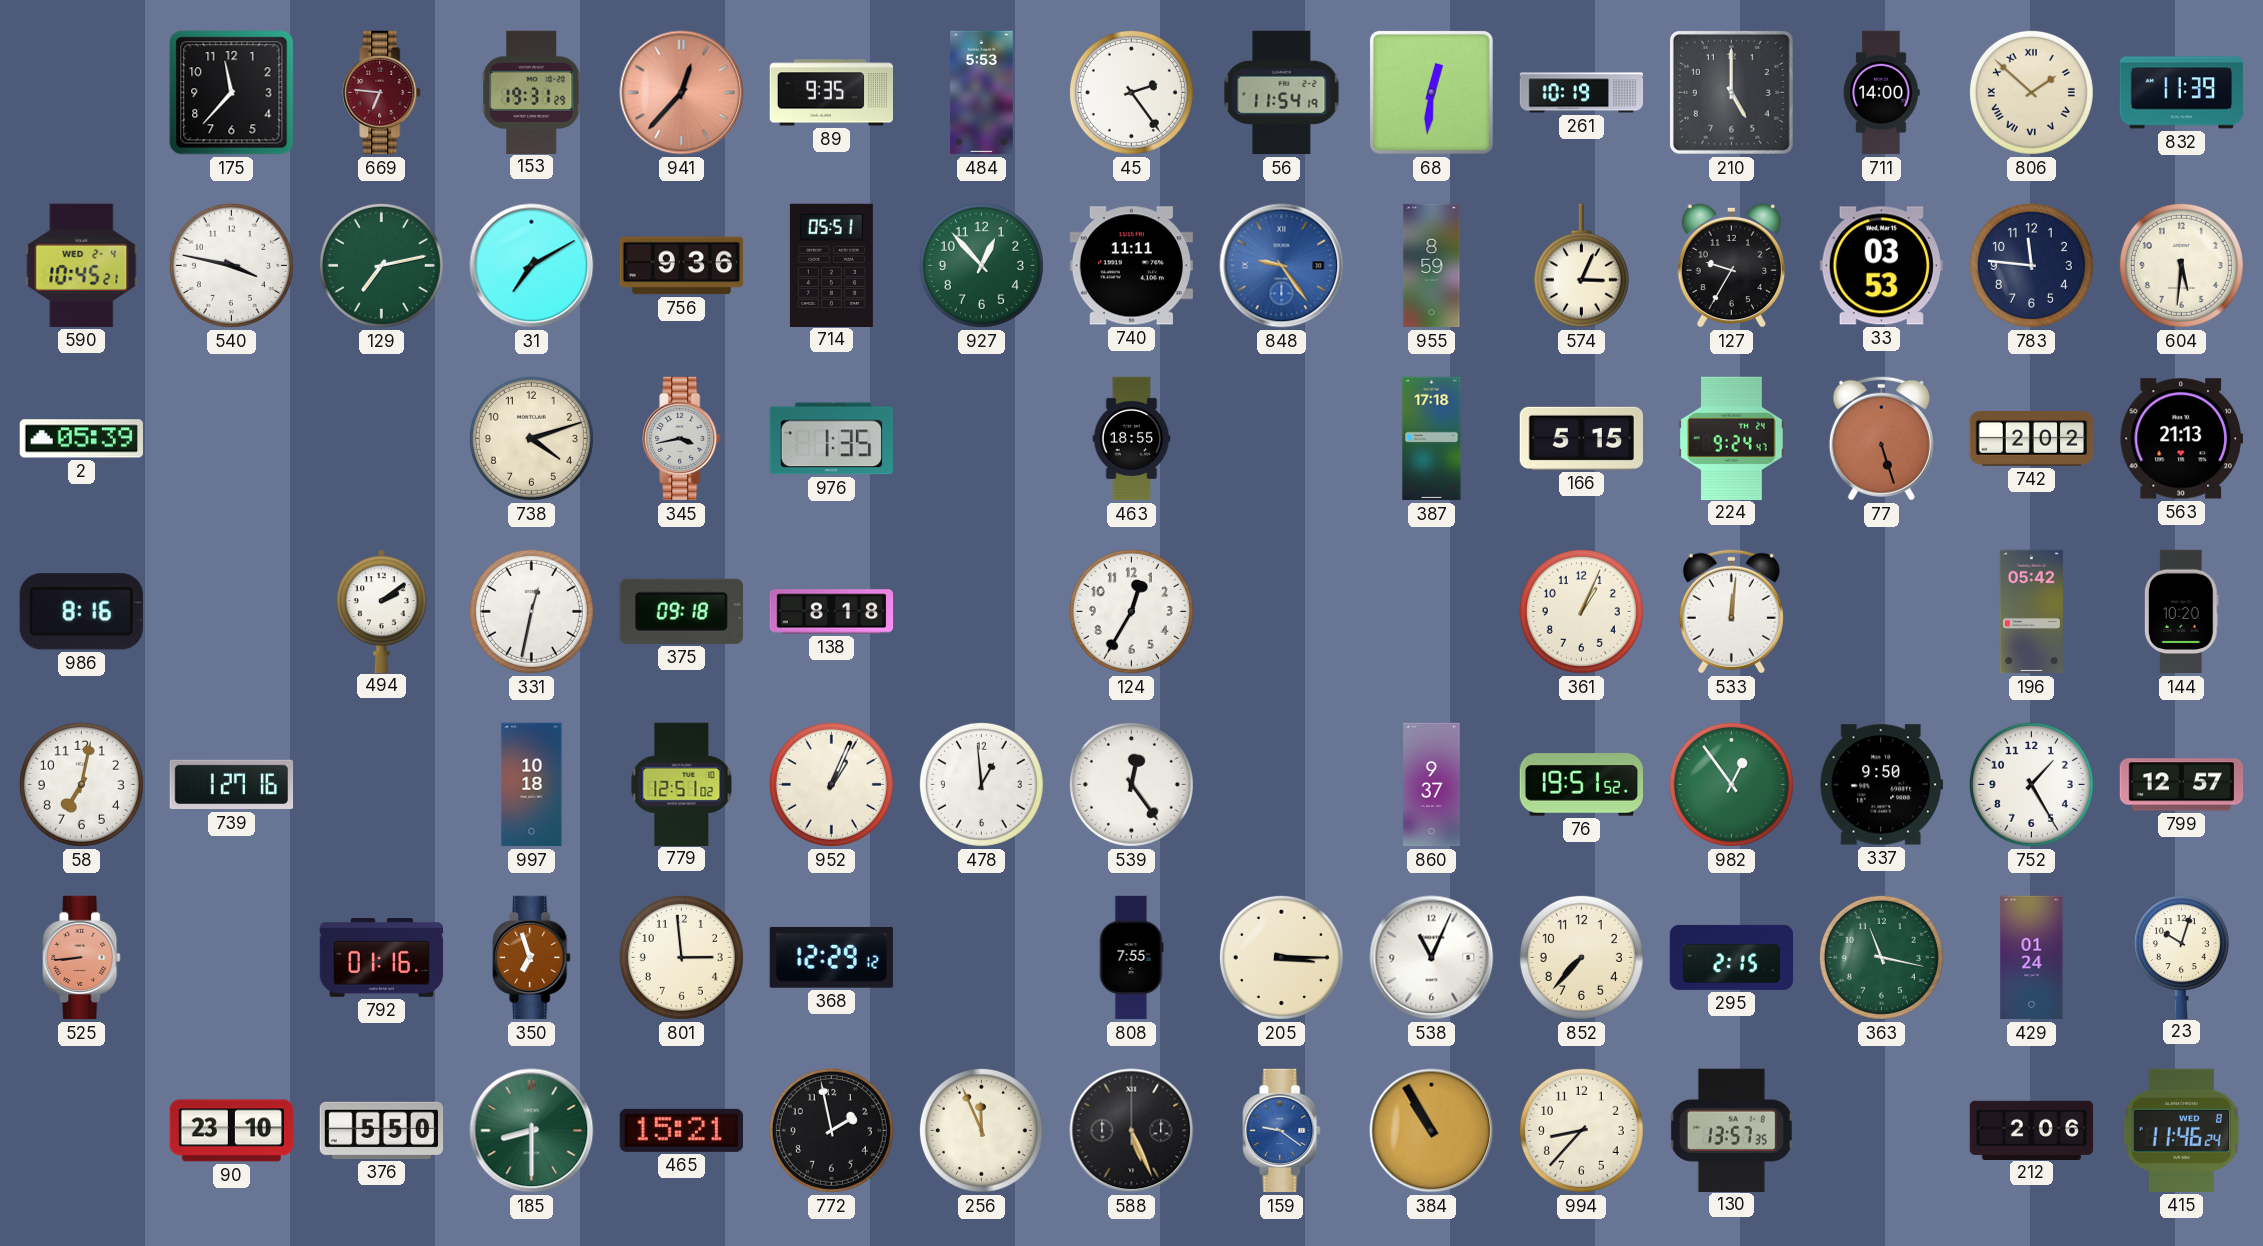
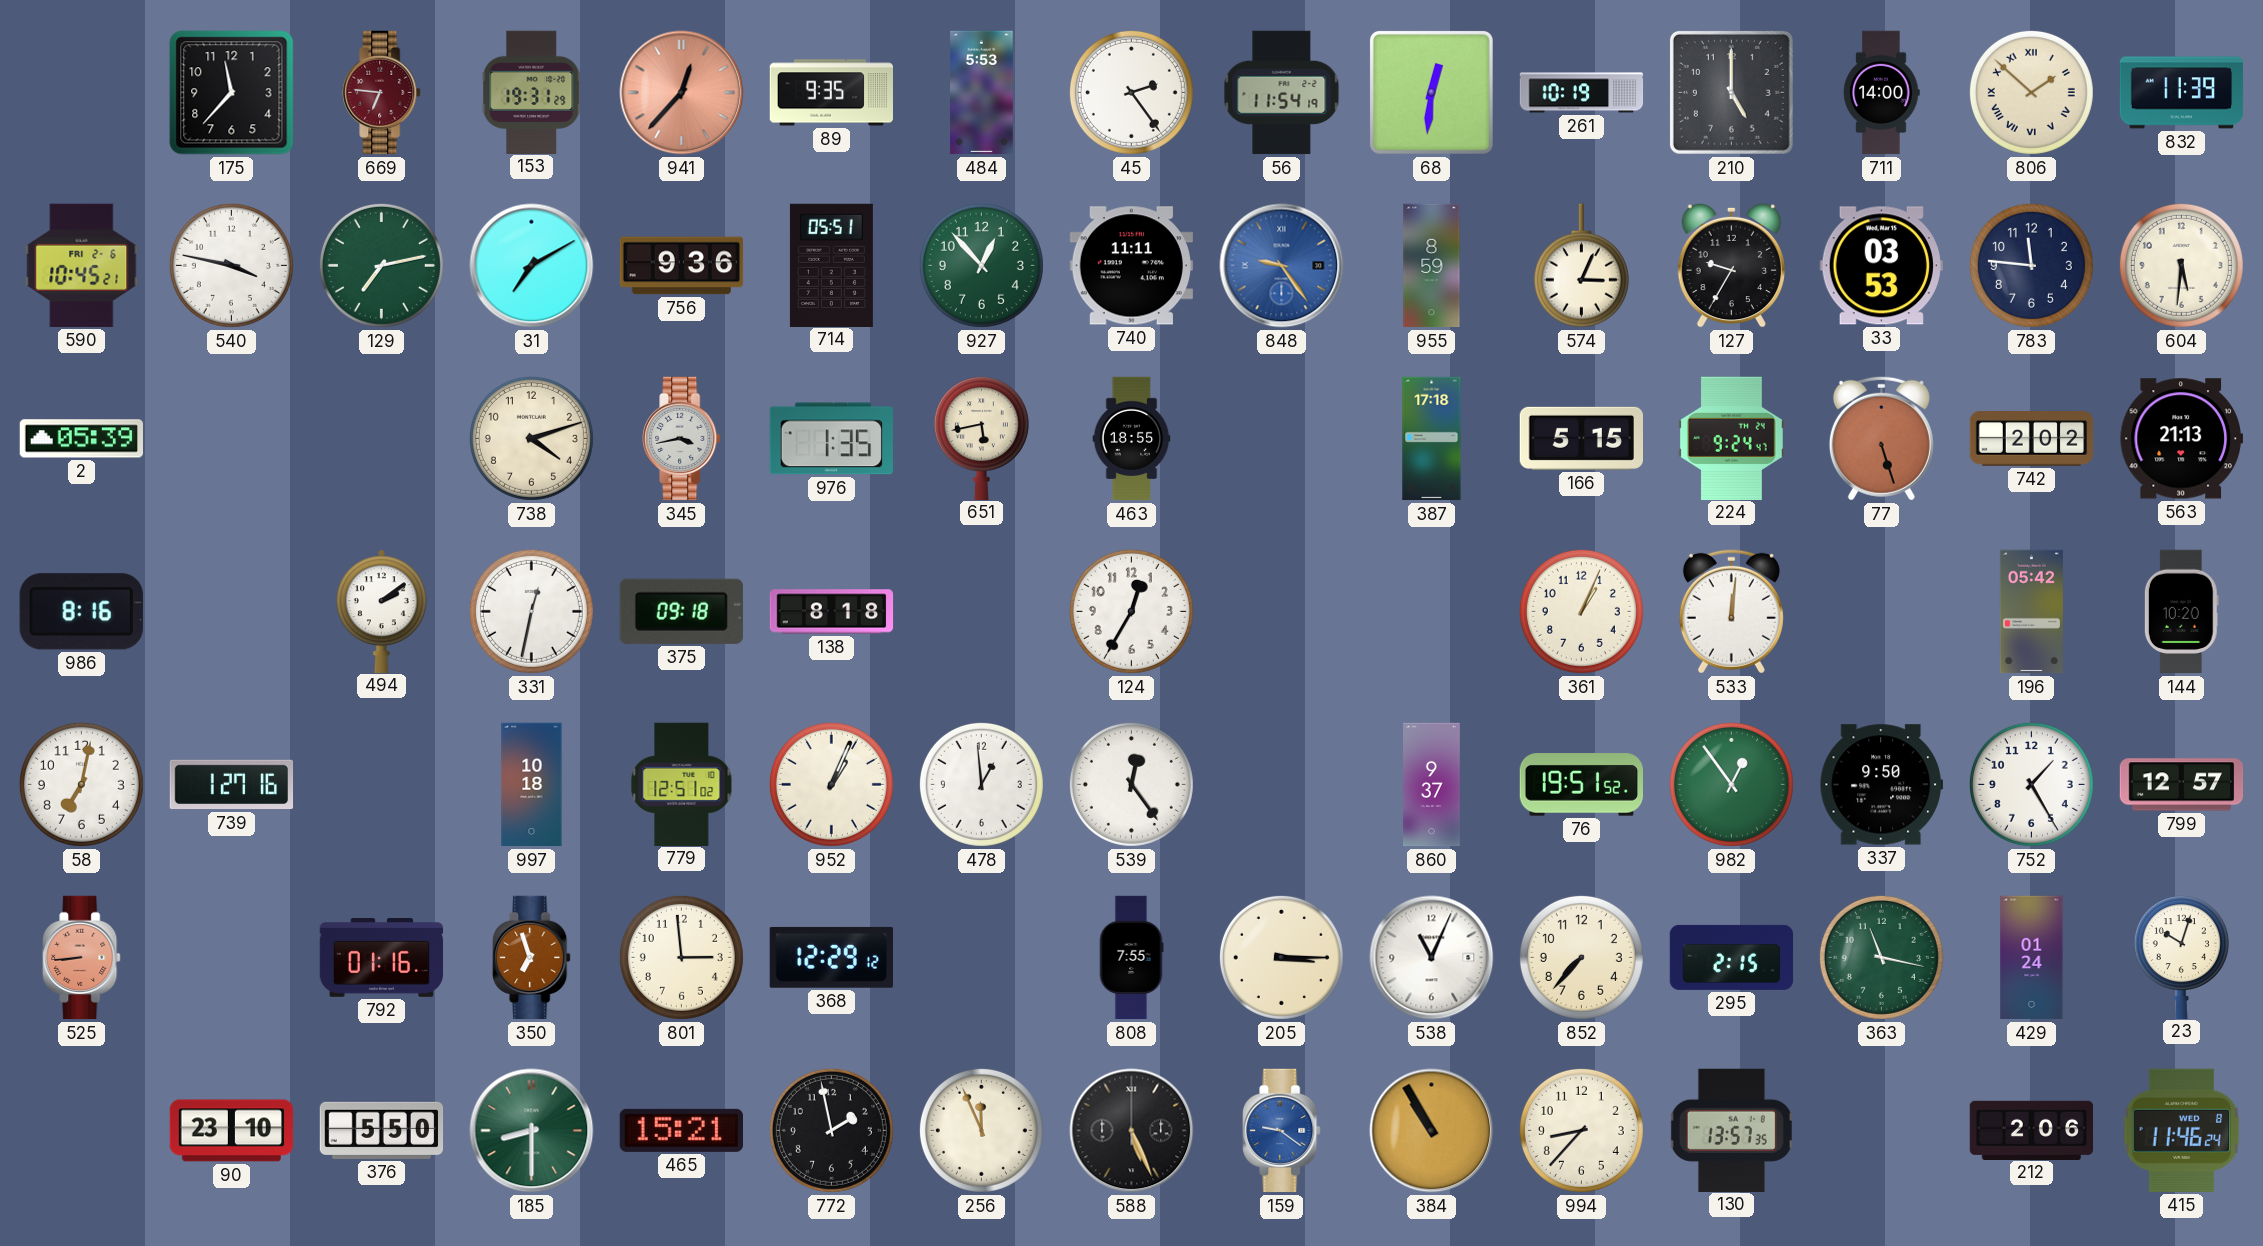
590 date: WED 2-4 -> FRI 2-6
651: none -> 5:43
